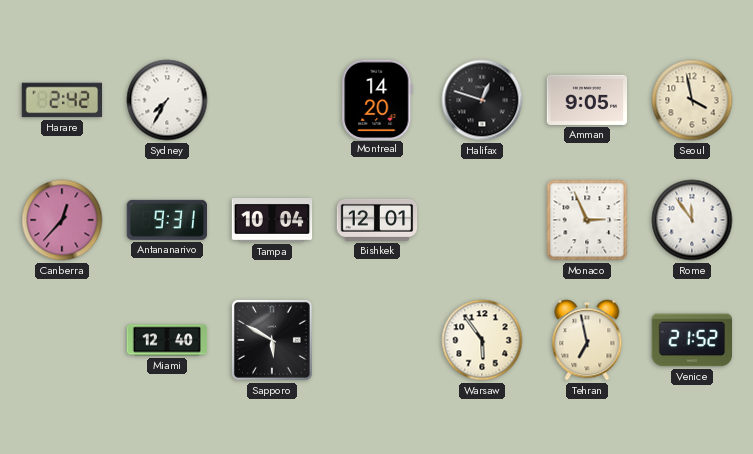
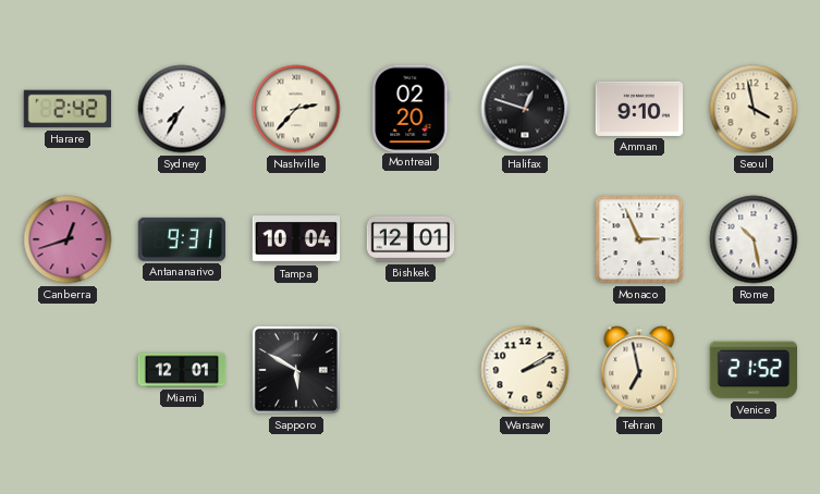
Nashville: none -> 2:37
Montreal: 14:20 -> 02:20
Amman: 9:05 -> 9:10
Canberra: 12:37 -> 12:42
Rome: 11:54 -> 10:28
Miami: 12:40 -> 12:01
Warsaw: 5:54 -> 2:10
